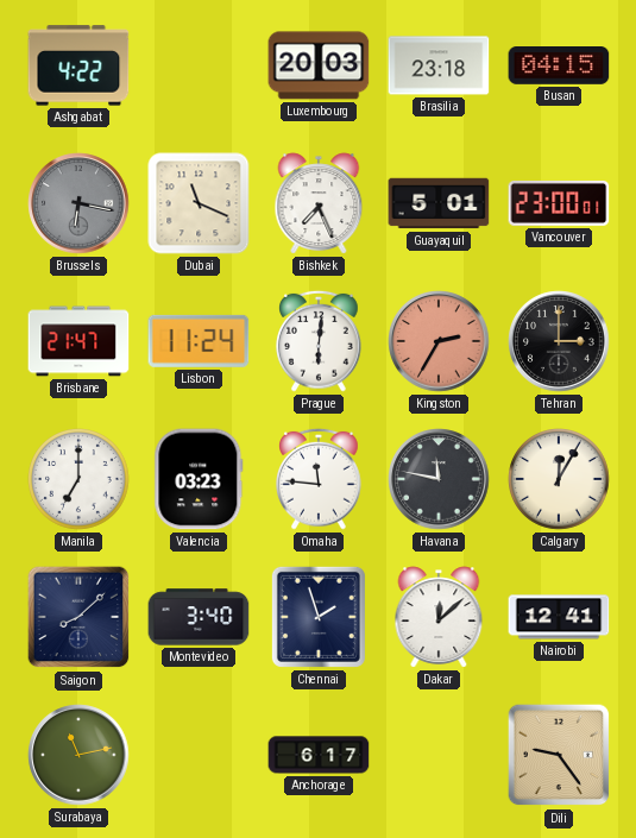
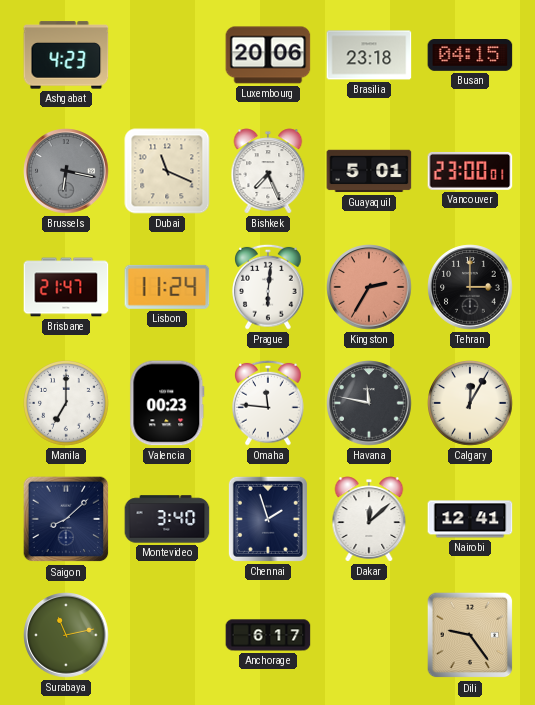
Ashgabat: 4:22 -> 4:23
Luxembourg: 20:03 -> 20:06
Valencia: 03:23 -> 00:23
